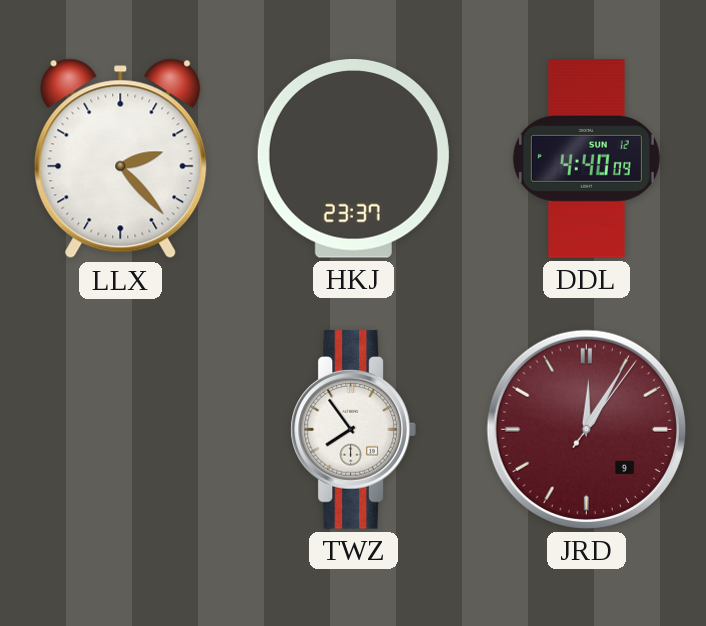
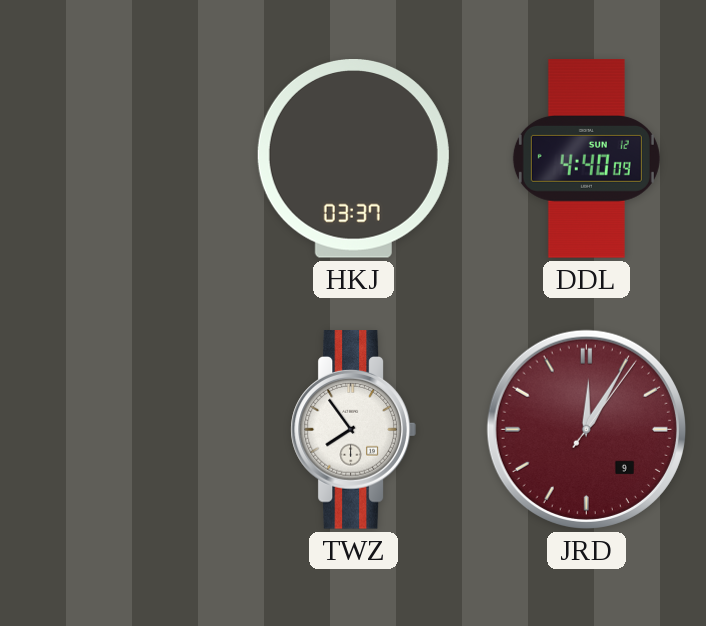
LLX: 2:23 -> none
HKJ: 23:37 -> 03:37
